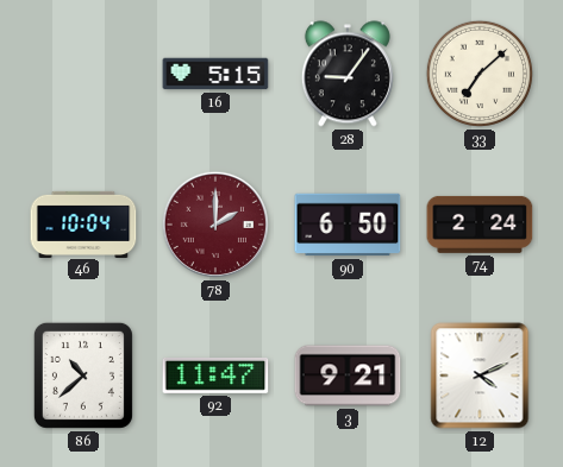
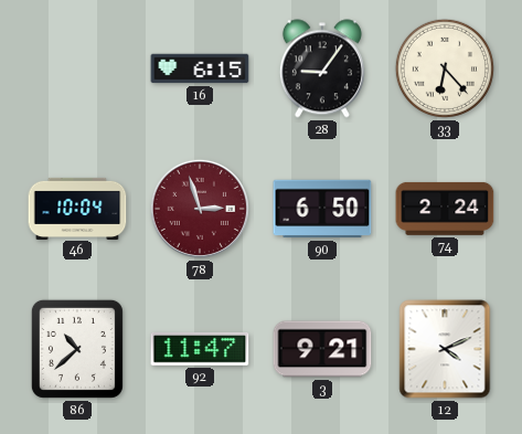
16: 5:15 -> 6:15
33: 7:08 -> 6:23
78: 2:00 -> 2:57
